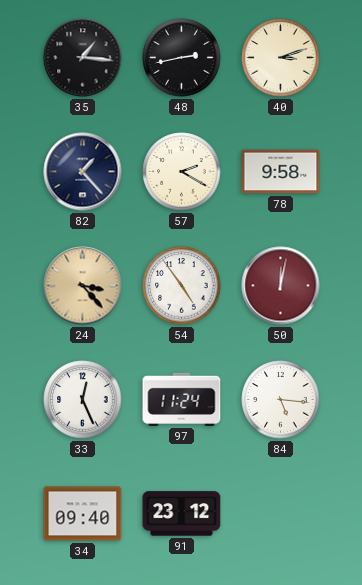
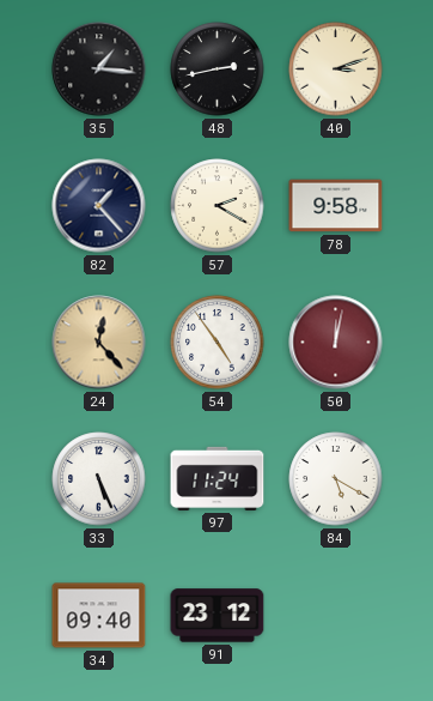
24: 3:23 -> 12:23
33: 12:26 -> 5:26
84: 5:16 -> 5:20
